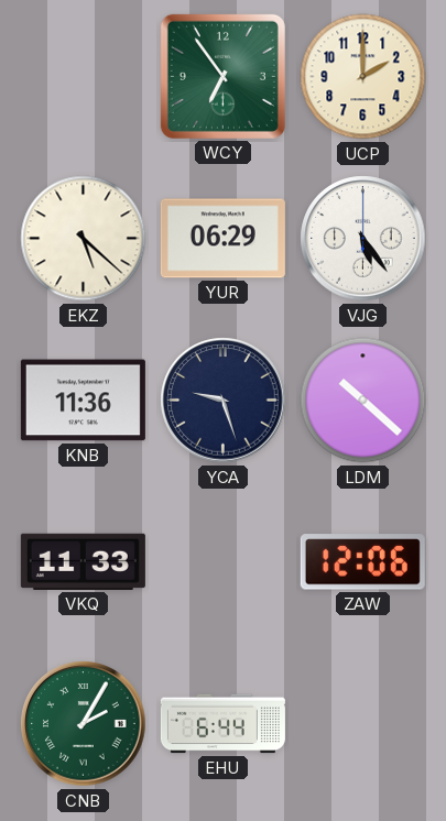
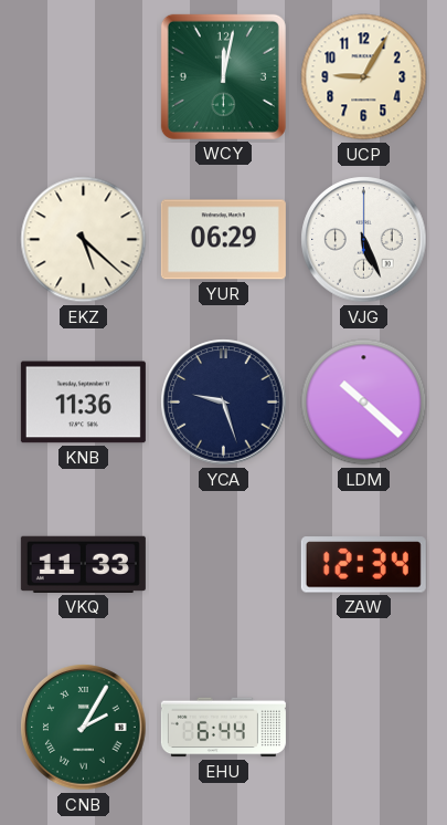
WCY: 6:54 -> 12:02
UCP: 2:00 -> 9:05
VJG: 5:24 -> 5:26
ZAW: 12:06 -> 12:34
